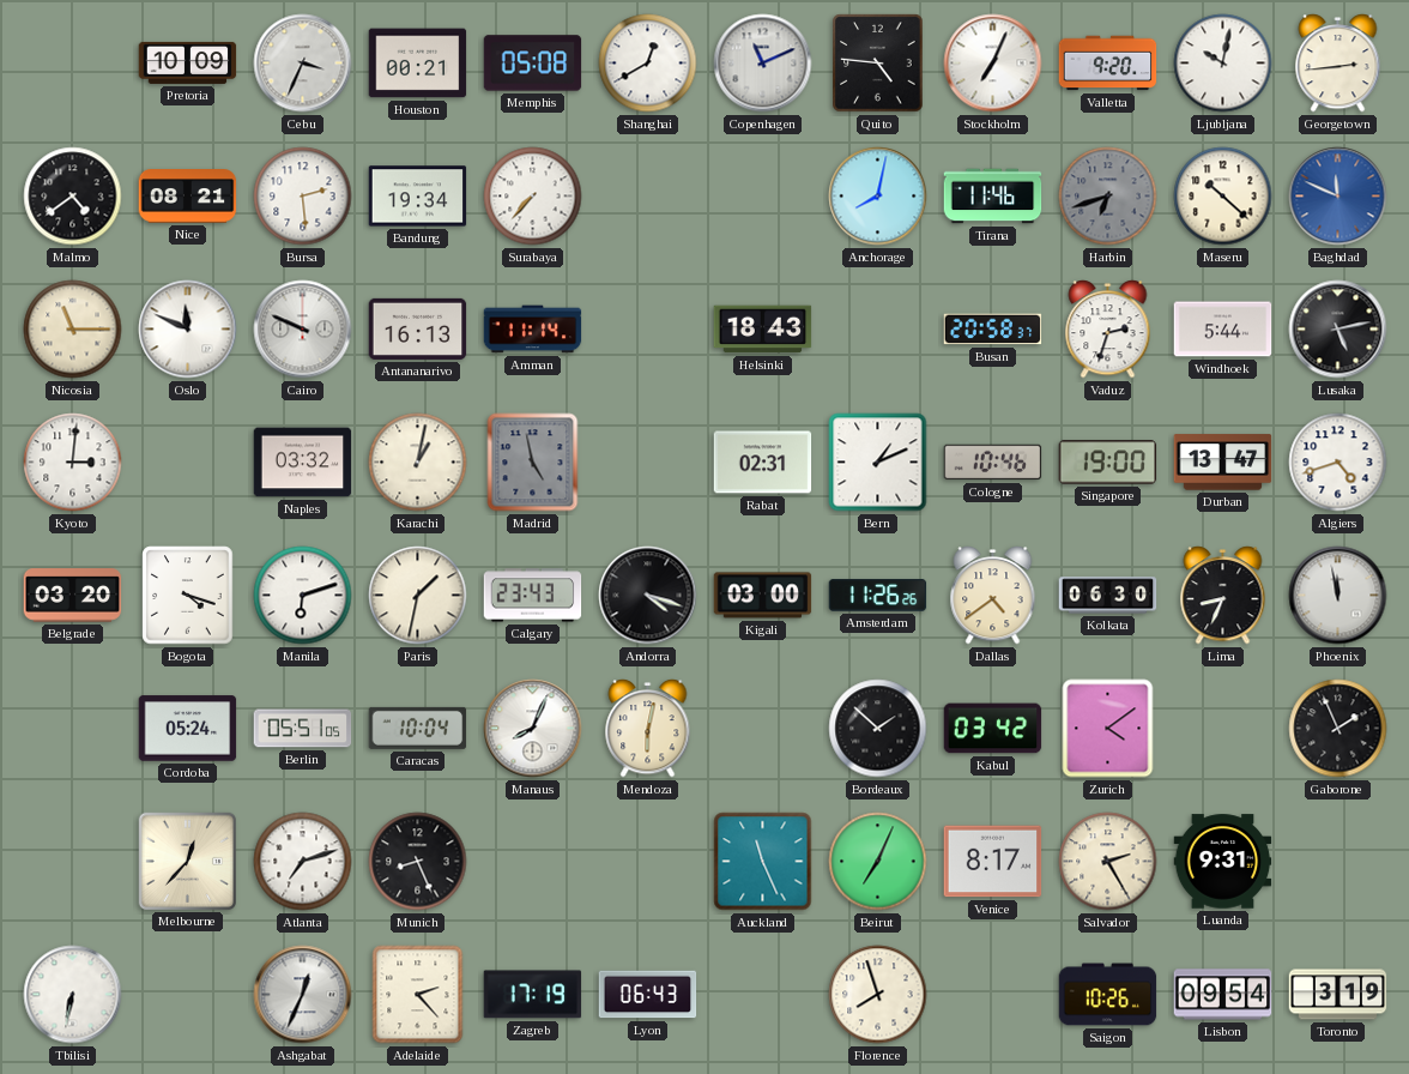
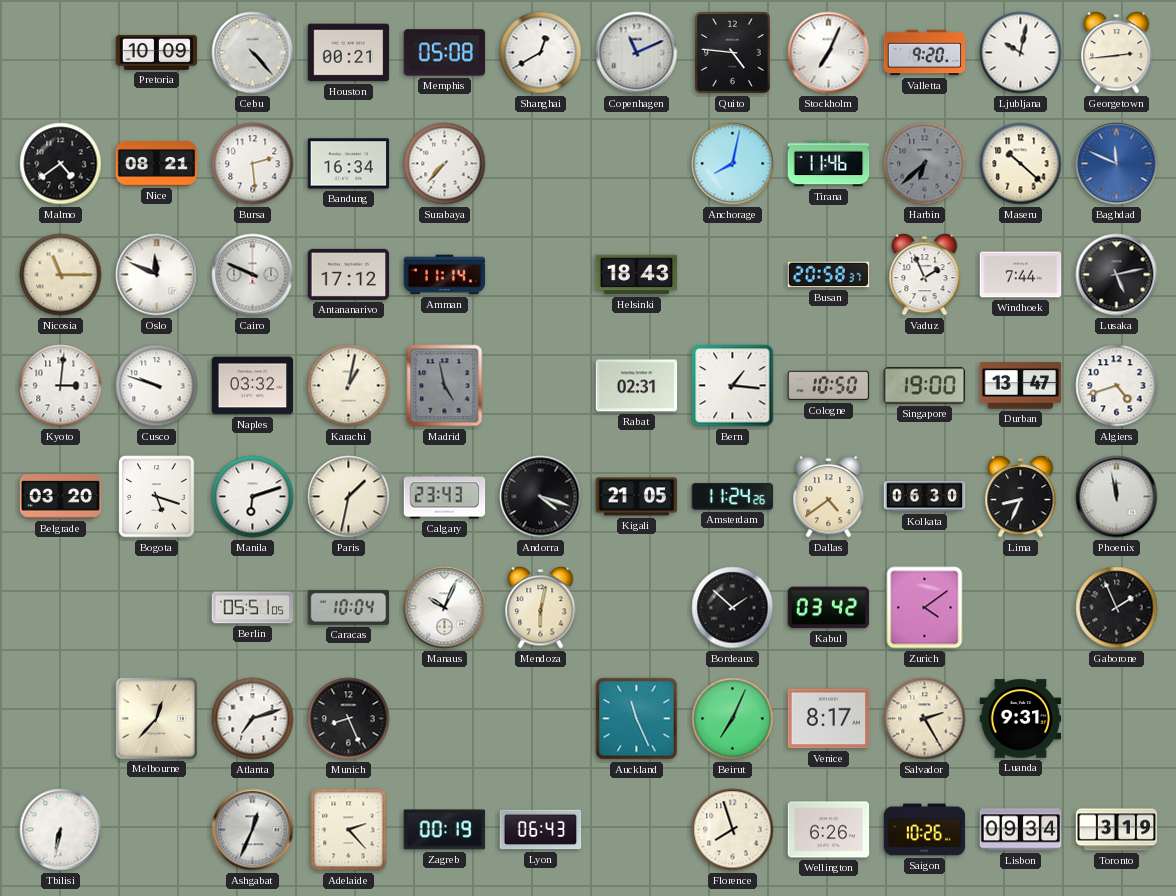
Cebu: 3:34 -> 4:23
Bandung: 19:34 -> 16:34
Harbin: 6:42 -> 6:38
Antananarivo: 16:13 -> 17:12
Vaduz: 2:33 -> 1:56
Windhoek: 5:44 -> 7:44
Cusco: none -> 9:48
Bern: 1:11 -> 1:16
Cologne: 10:46 -> 10:50
Bogota: 4:18 -> 5:18
Kigali: 03:00 -> 21:05
Amsterdam: 11:26 -> 11:24
Cordoba: 05:24 -> none
Manaus: 8:04 -> 10:04
Zagreb: 17:19 -> 00:19
Wellington: none -> 6:26
Lisbon: 09:54 -> 09:34
